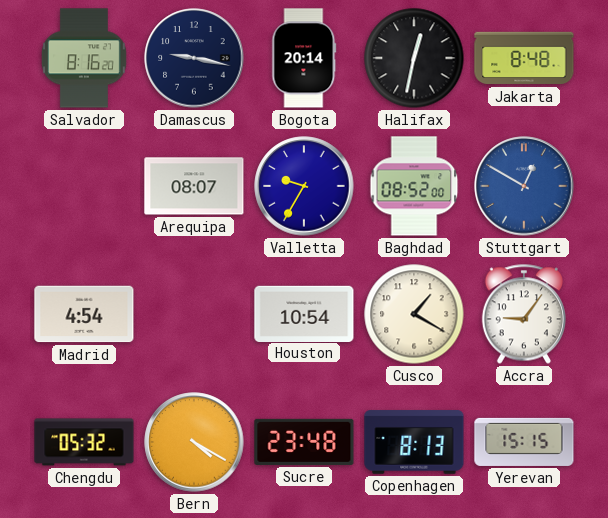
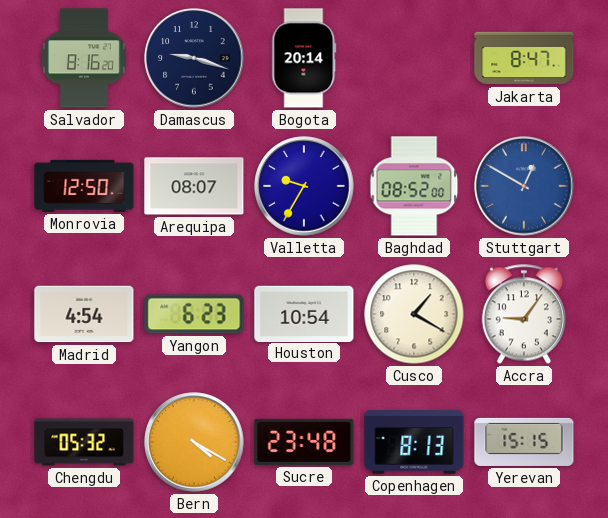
Damascus: 9:17 -> 9:18
Halifax: 12:32 -> none
Jakarta: 8:48 -> 8:47
Monrovia: none -> 12:50
Yangon: none -> 6:23
